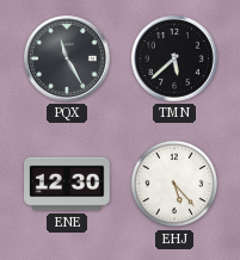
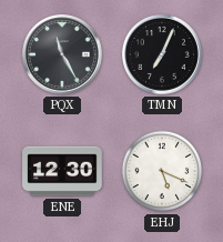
TMN: 5:38 -> 7:04
EHJ: 5:23 -> 5:19
